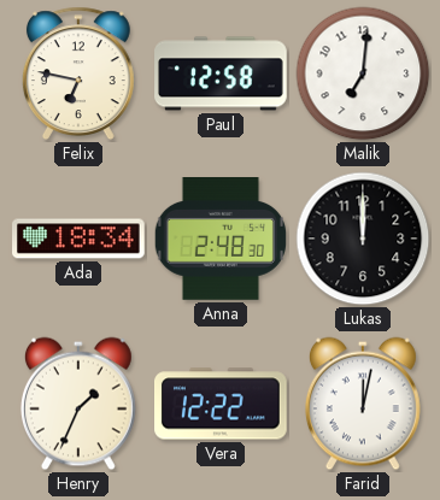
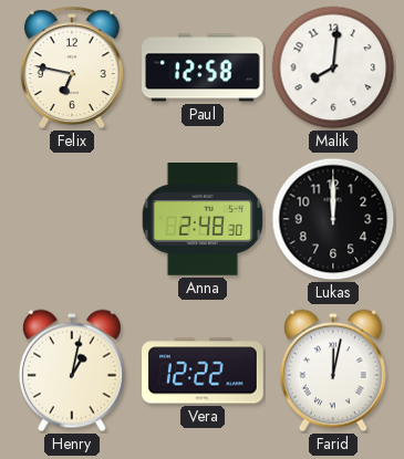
Malik: 7:01 -> 8:01
Ada: 18:34 -> none
Henry: 1:34 -> 1:02
